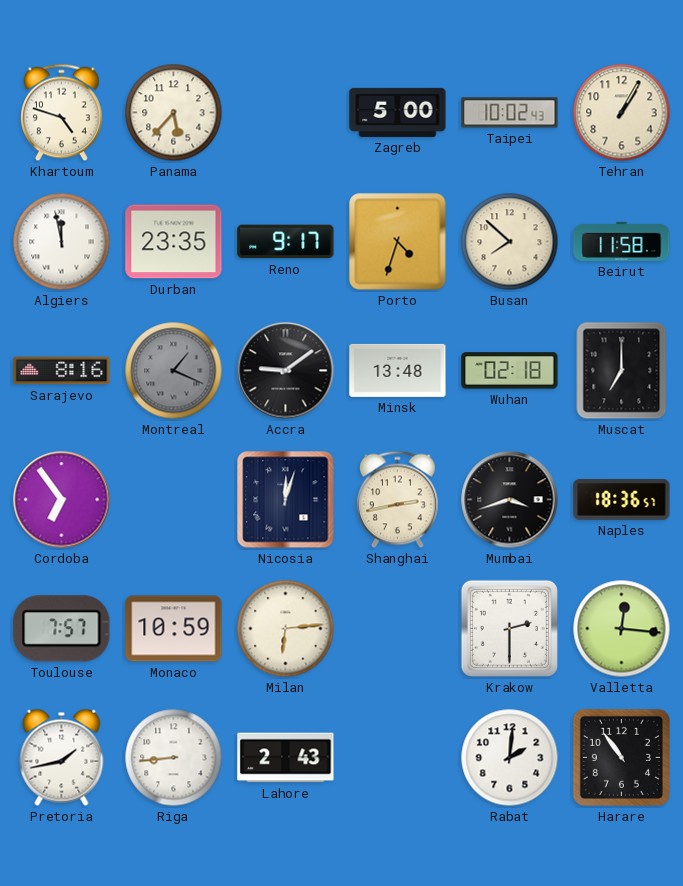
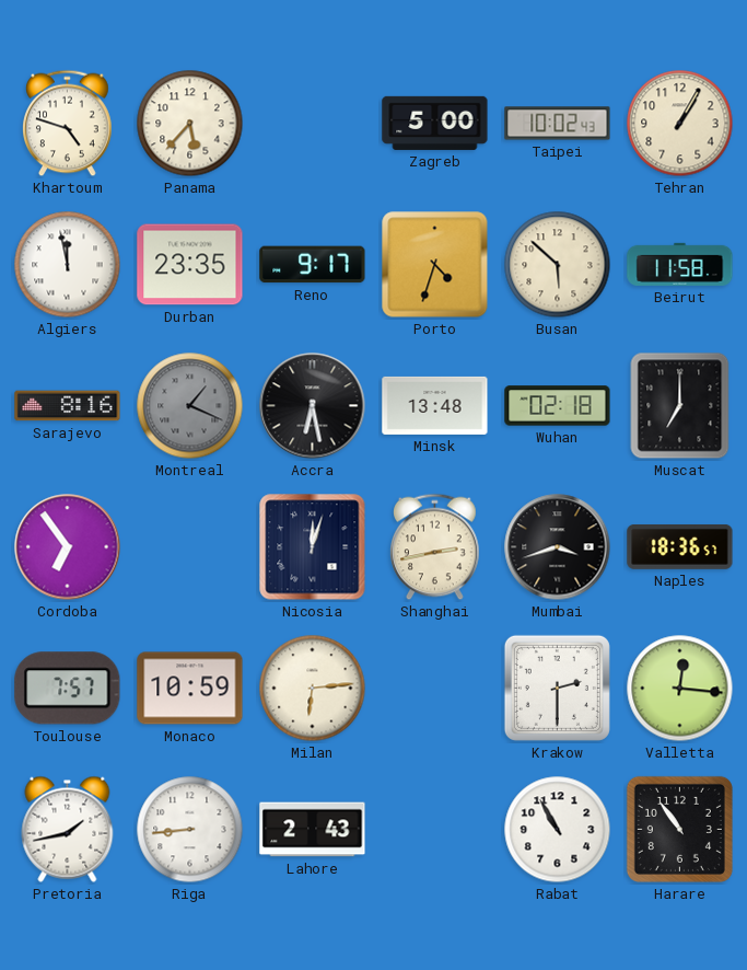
Busan: 7:52 -> 5:52
Accra: 9:09 -> 6:28
Rabat: 2:01 -> 10:55
